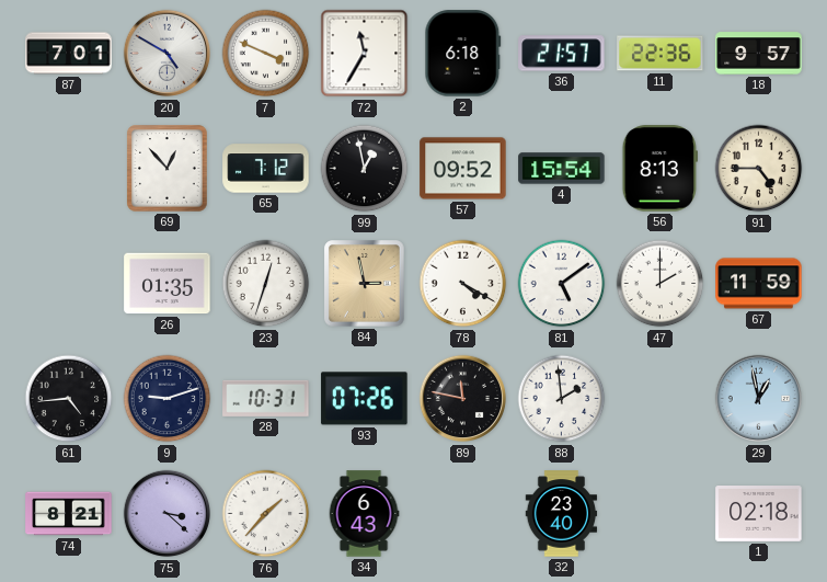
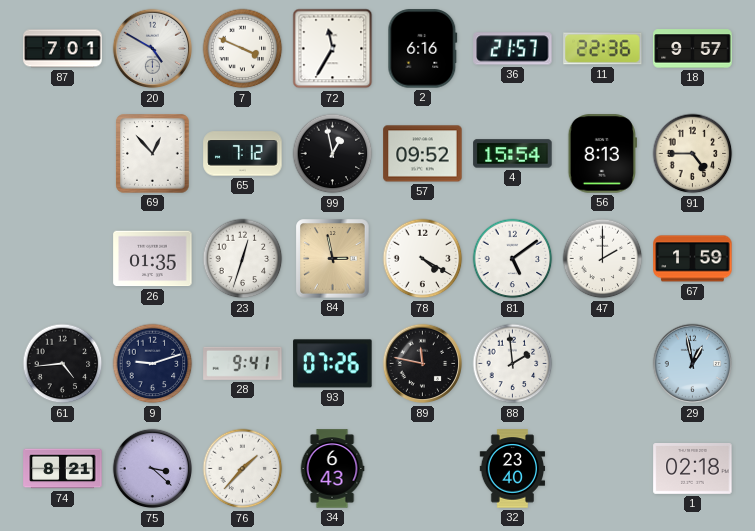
2: 6:18 -> 6:16
67: 11:59 -> 1:59
28: 10:31 -> 9:41
